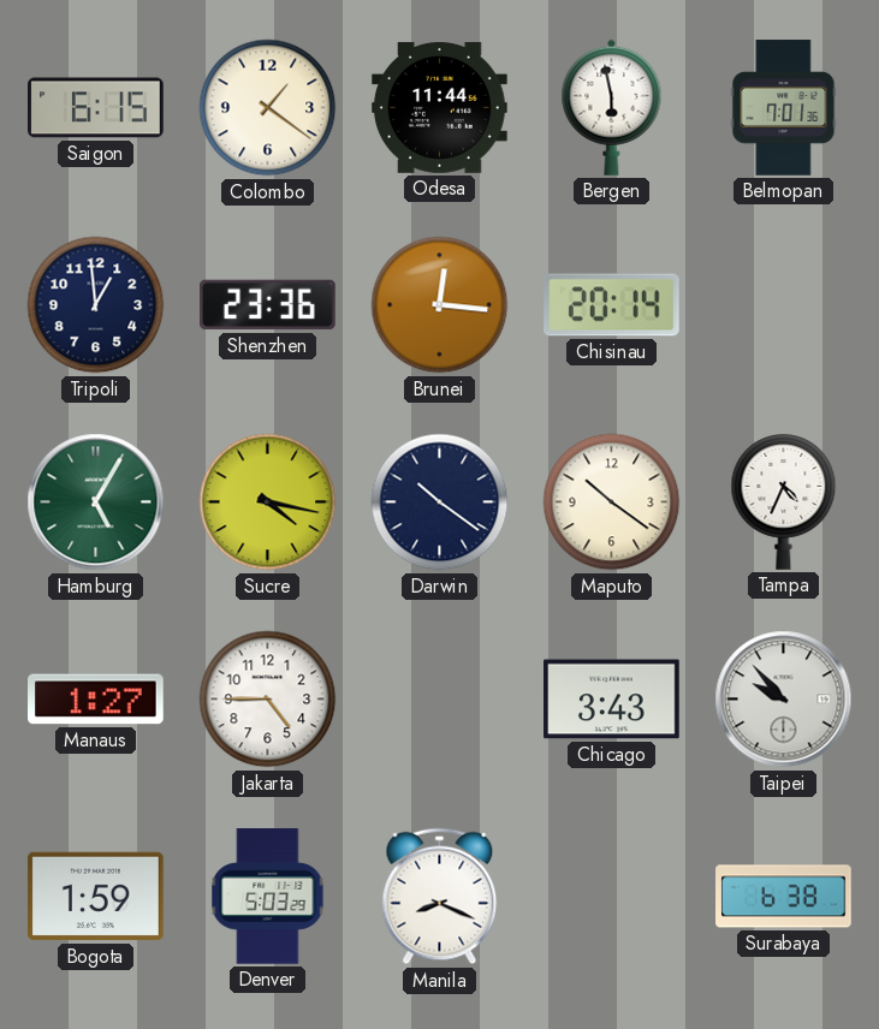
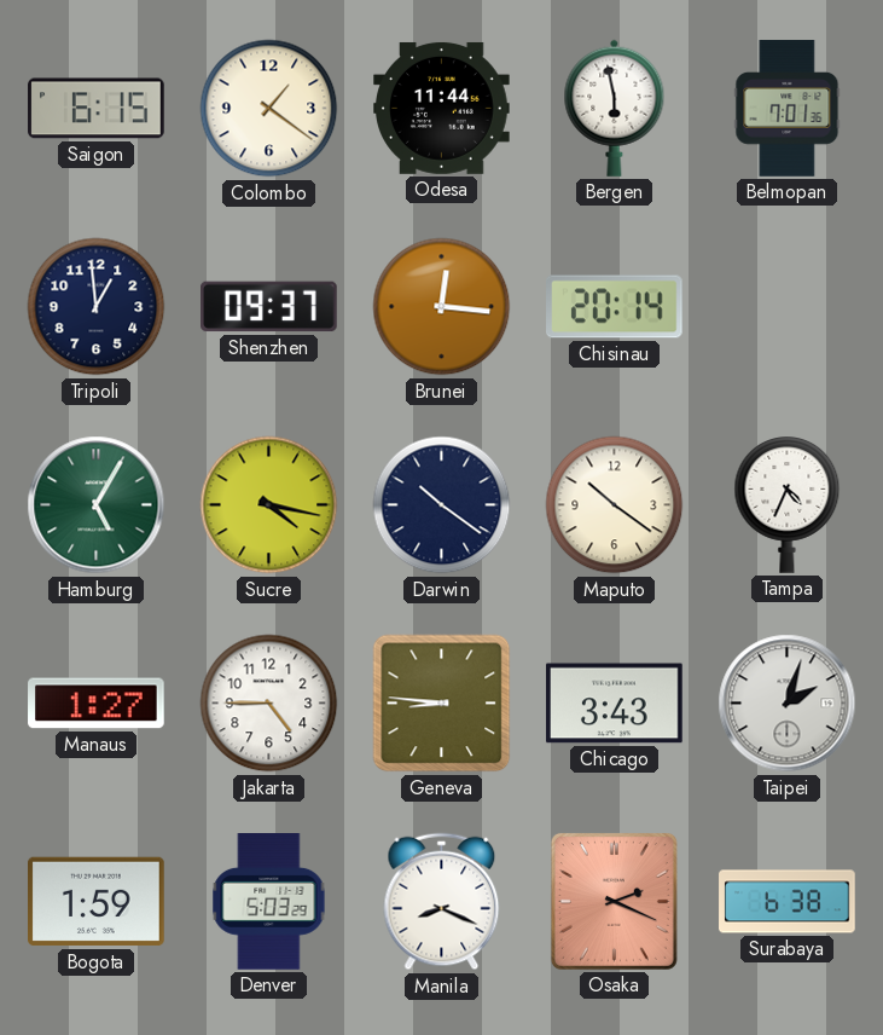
Shenzhen: 23:36 -> 09:37
Geneva: none -> 8:46
Taipei: 9:53 -> 2:03
Osaka: none -> 2:19
